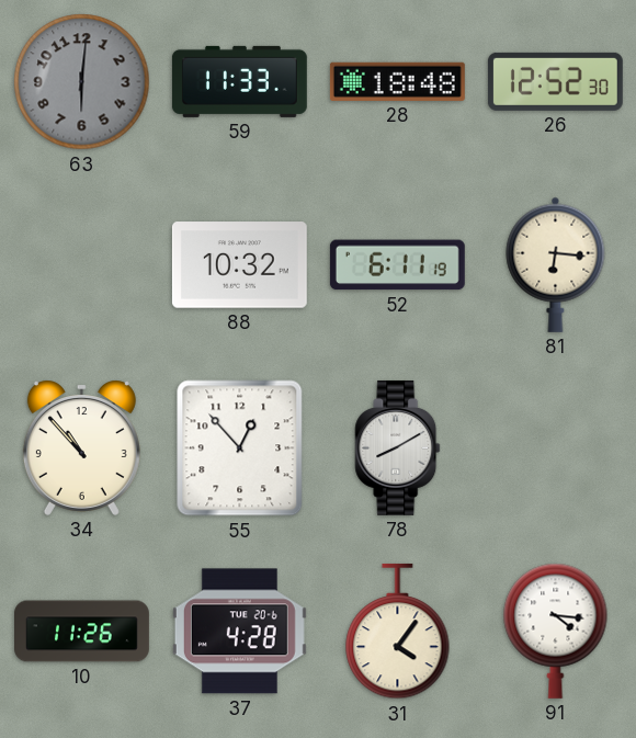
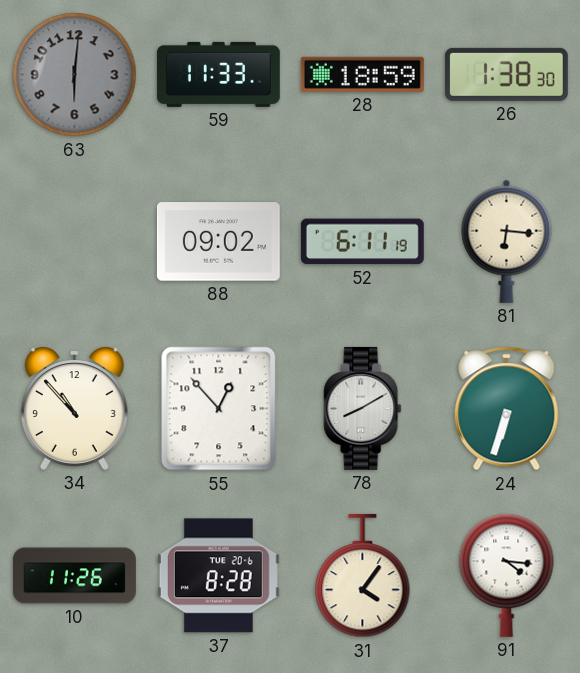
28: 18:48 -> 18:59
26: 12:52 -> 1:38
88: 10:32 -> 09:02
24: none -> 6:33
37: 4:28 -> 8:28
